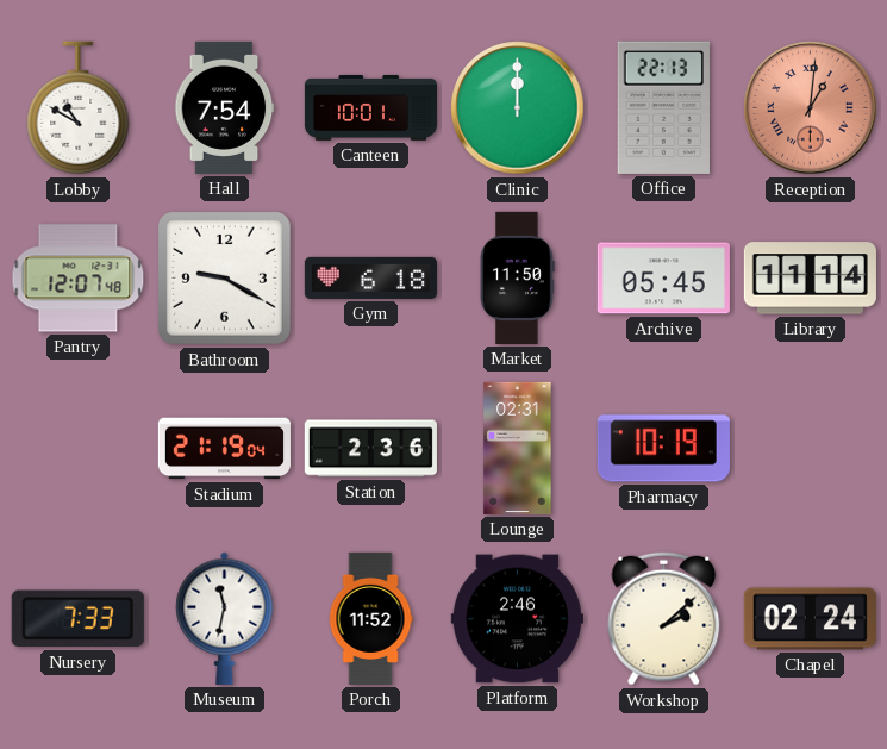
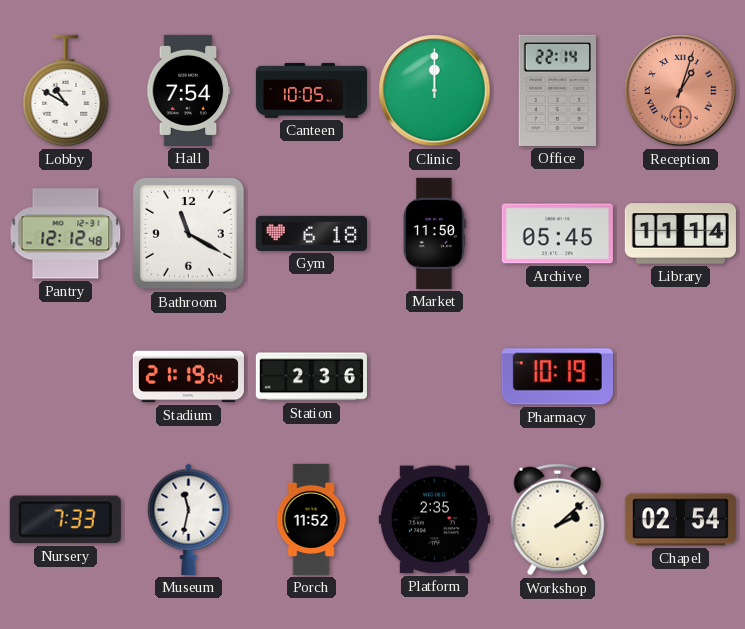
Canteen: 10:01 -> 10:05
Office: 22:13 -> 22:14
Reception: 1:01 -> 1:03
Pantry: 12:07 -> 12:12
Bathroom: 9:20 -> 11:20
Lounge: 02:31 -> none
Platform: 2:46 -> 2:35
Chapel: 02:24 -> 02:54
